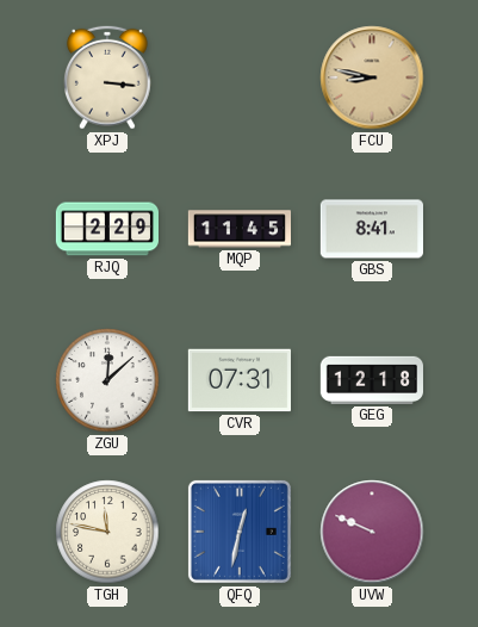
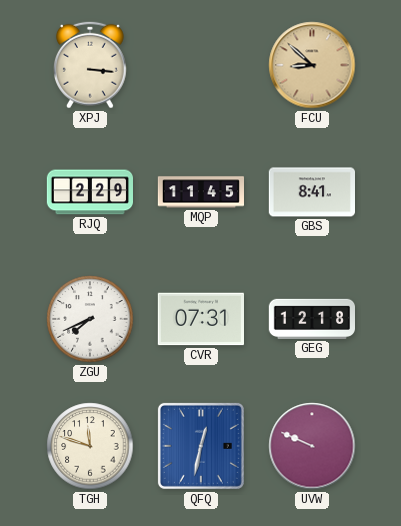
FCU: 8:47 -> 8:52
ZGU: 12:08 -> 7:41
TGH: 11:47 -> 11:48
